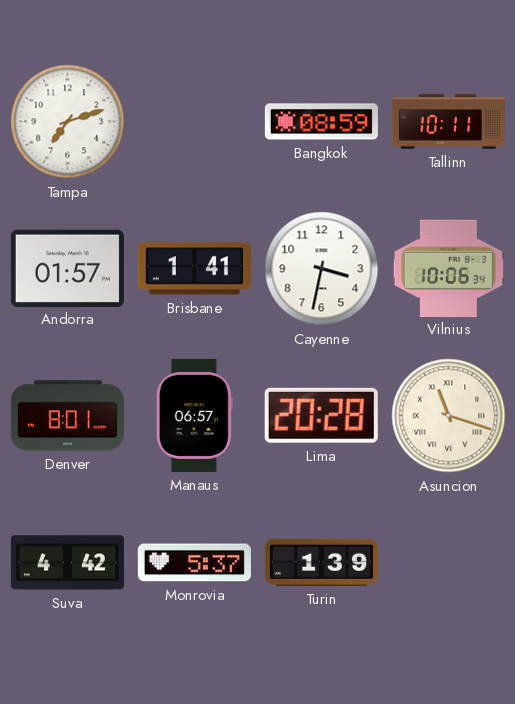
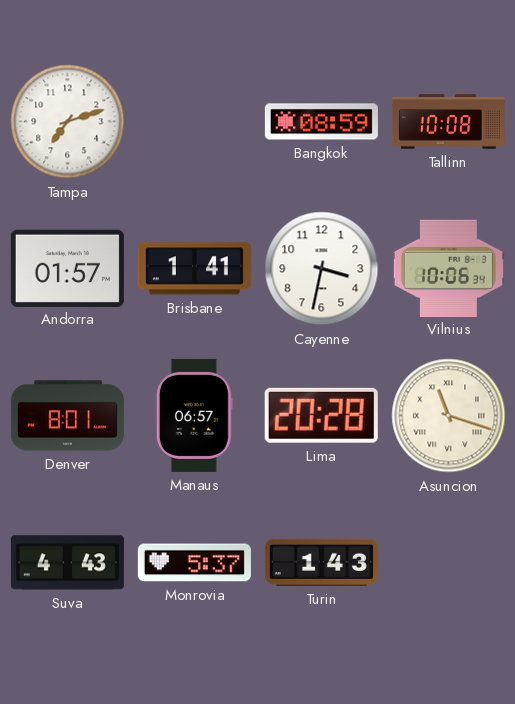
Tallinn: 10:11 -> 10:08
Suva: 4:42 -> 4:43
Turin: 1:39 -> 1:43
